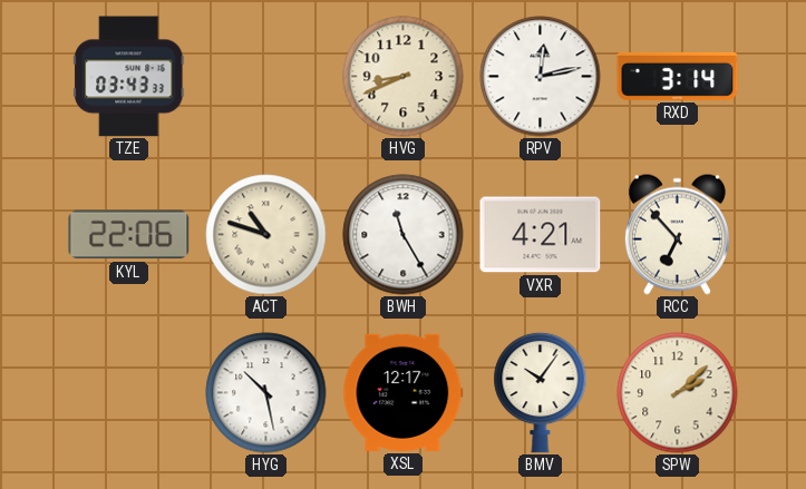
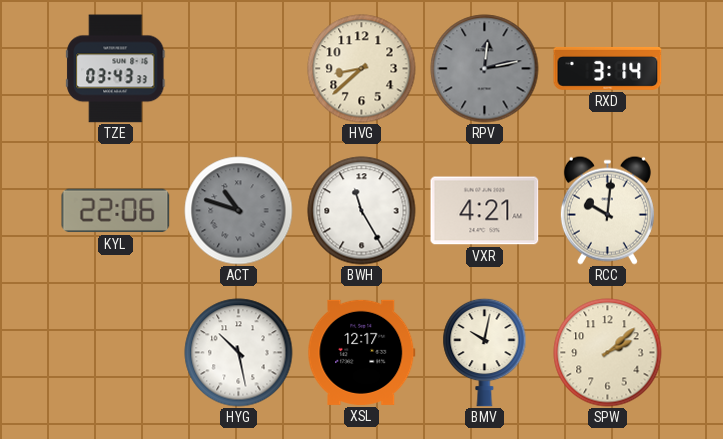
HVG: 8:41 -> 8:38
RPV dial: white -> grey
ACT dial: cream -> grey
RCC: 6:53 -> 10:01
BMV: 10:06 -> 10:02
